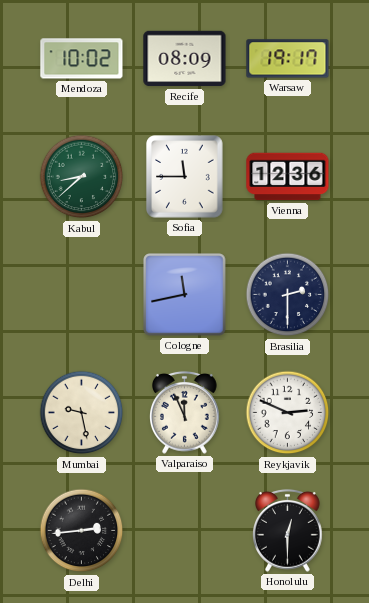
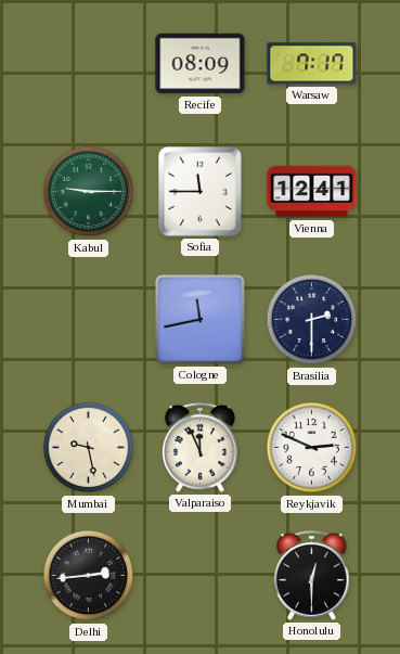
Mendoza: 10:02 -> none
Warsaw: 19:17 -> 7:17
Kabul: 8:38 -> 9:15
Vienna: 12:36 -> 12:41
